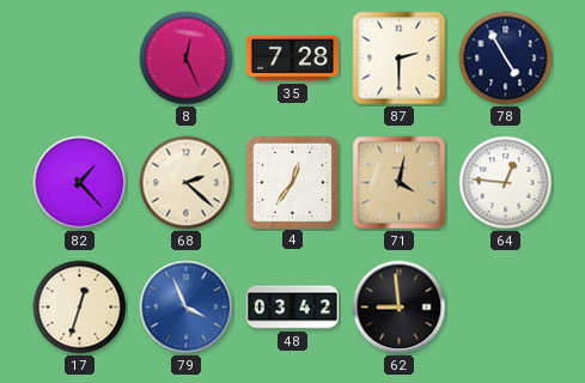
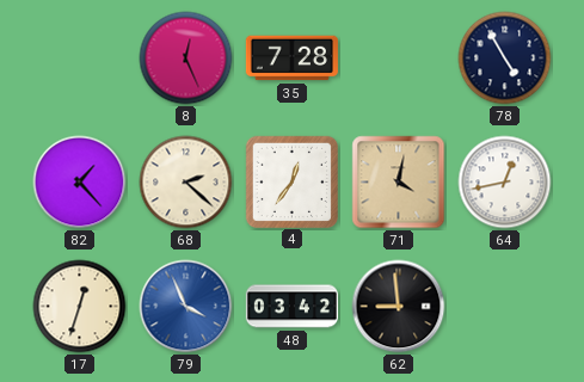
87: 2:30 -> none
64: 12:46 -> 12:43
